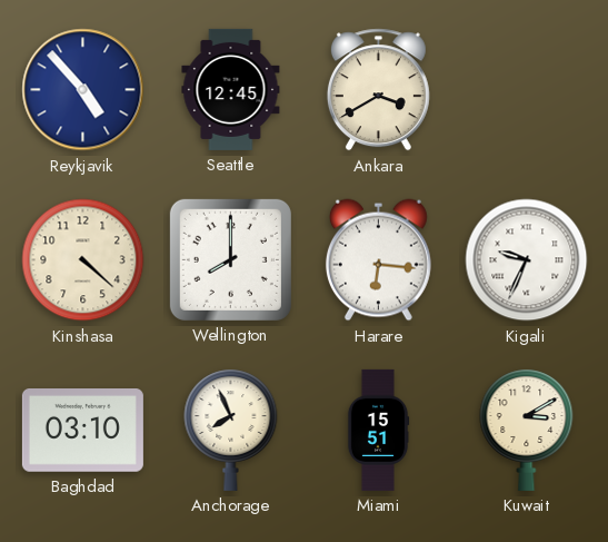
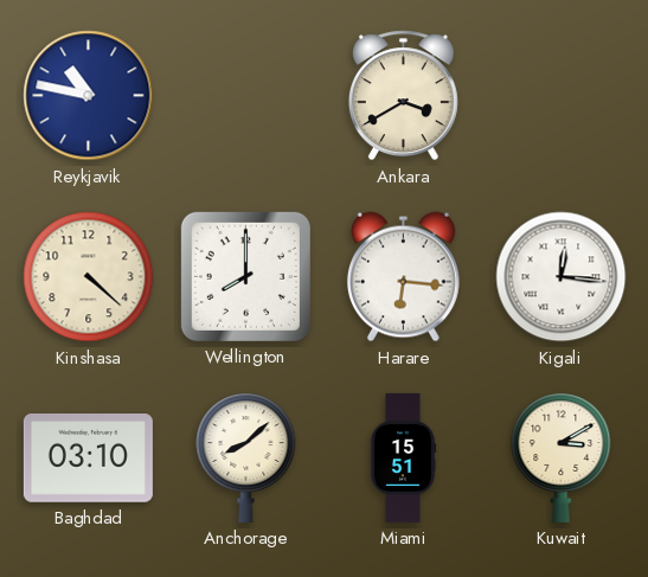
Reykjavik: 4:53 -> 10:47
Seattle: 12:45 -> none
Kigali: 9:34 -> 12:16
Anchorage: 7:56 -> 8:08
